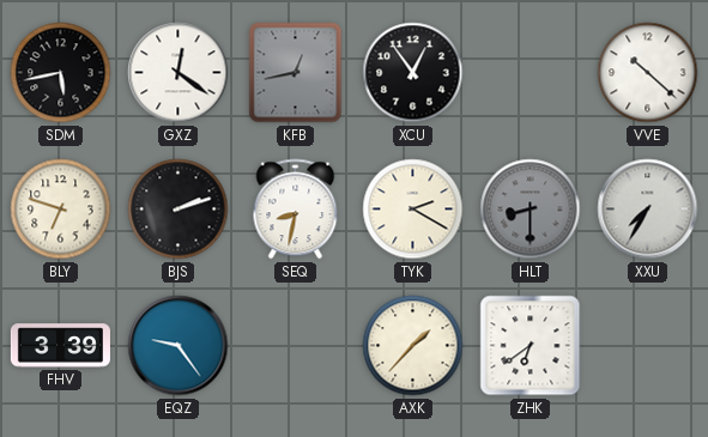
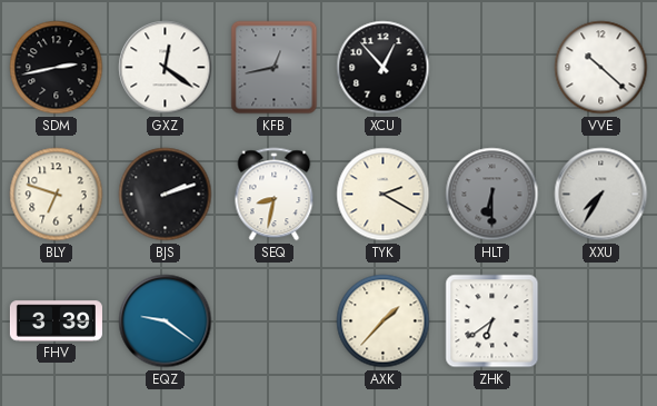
SDM: 5:43 -> 2:43
XCU: 12:54 -> 12:53
HLT: 8:30 -> 6:30
EQZ: 9:24 -> 9:21
